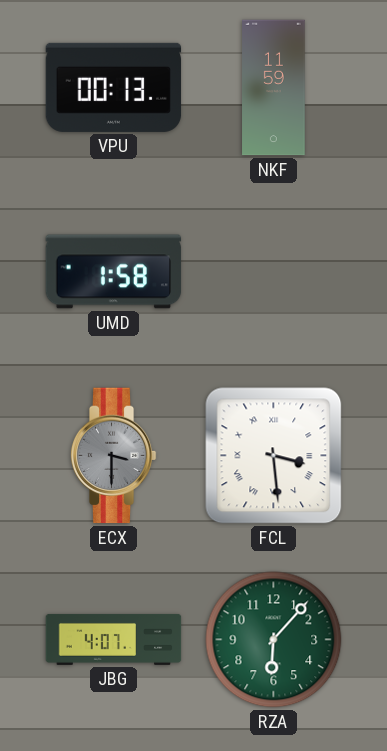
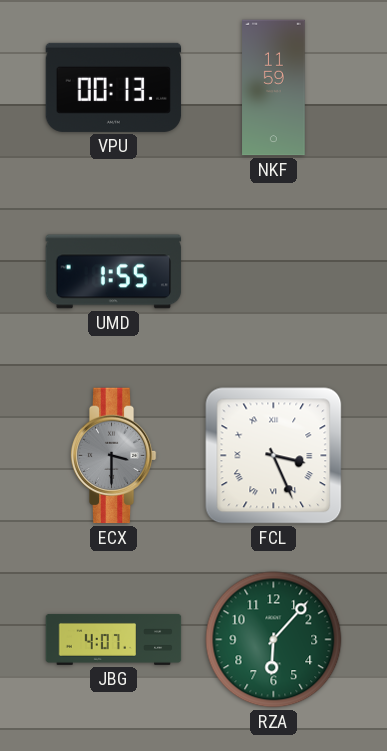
UMD: 1:58 -> 1:55
FCL: 3:29 -> 3:26
